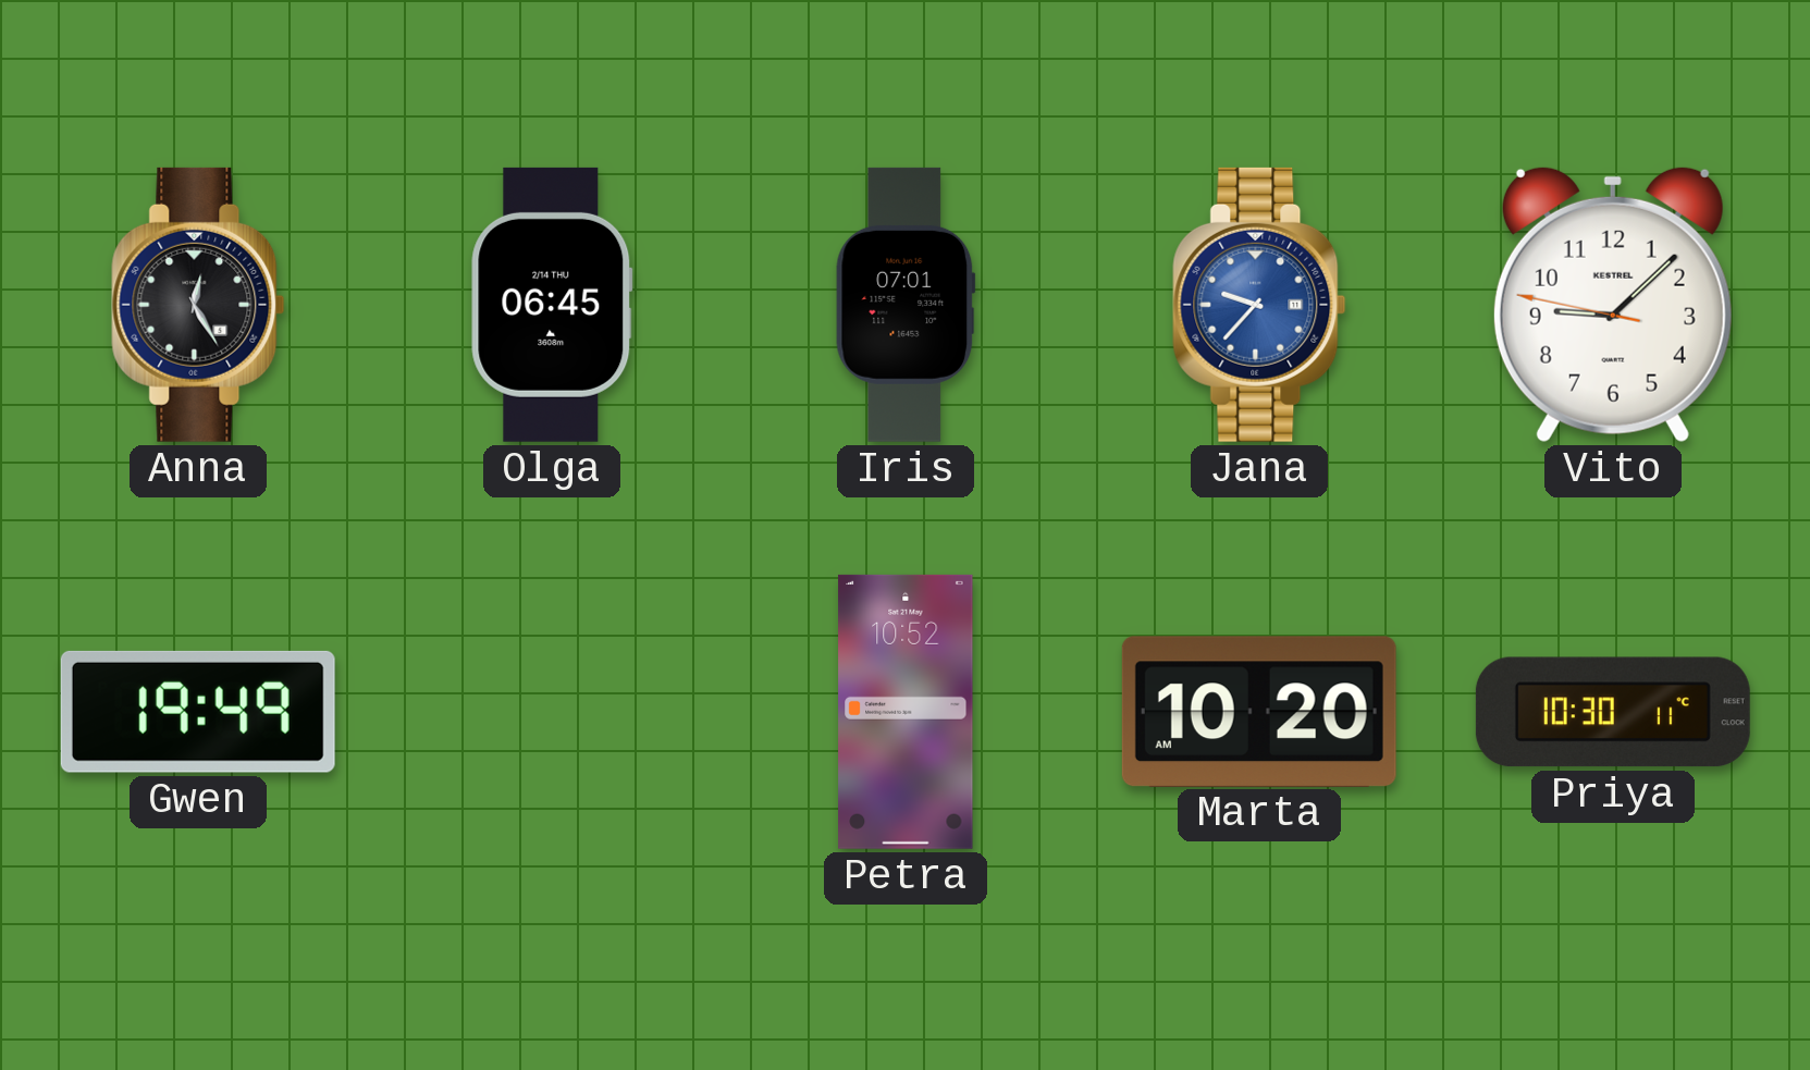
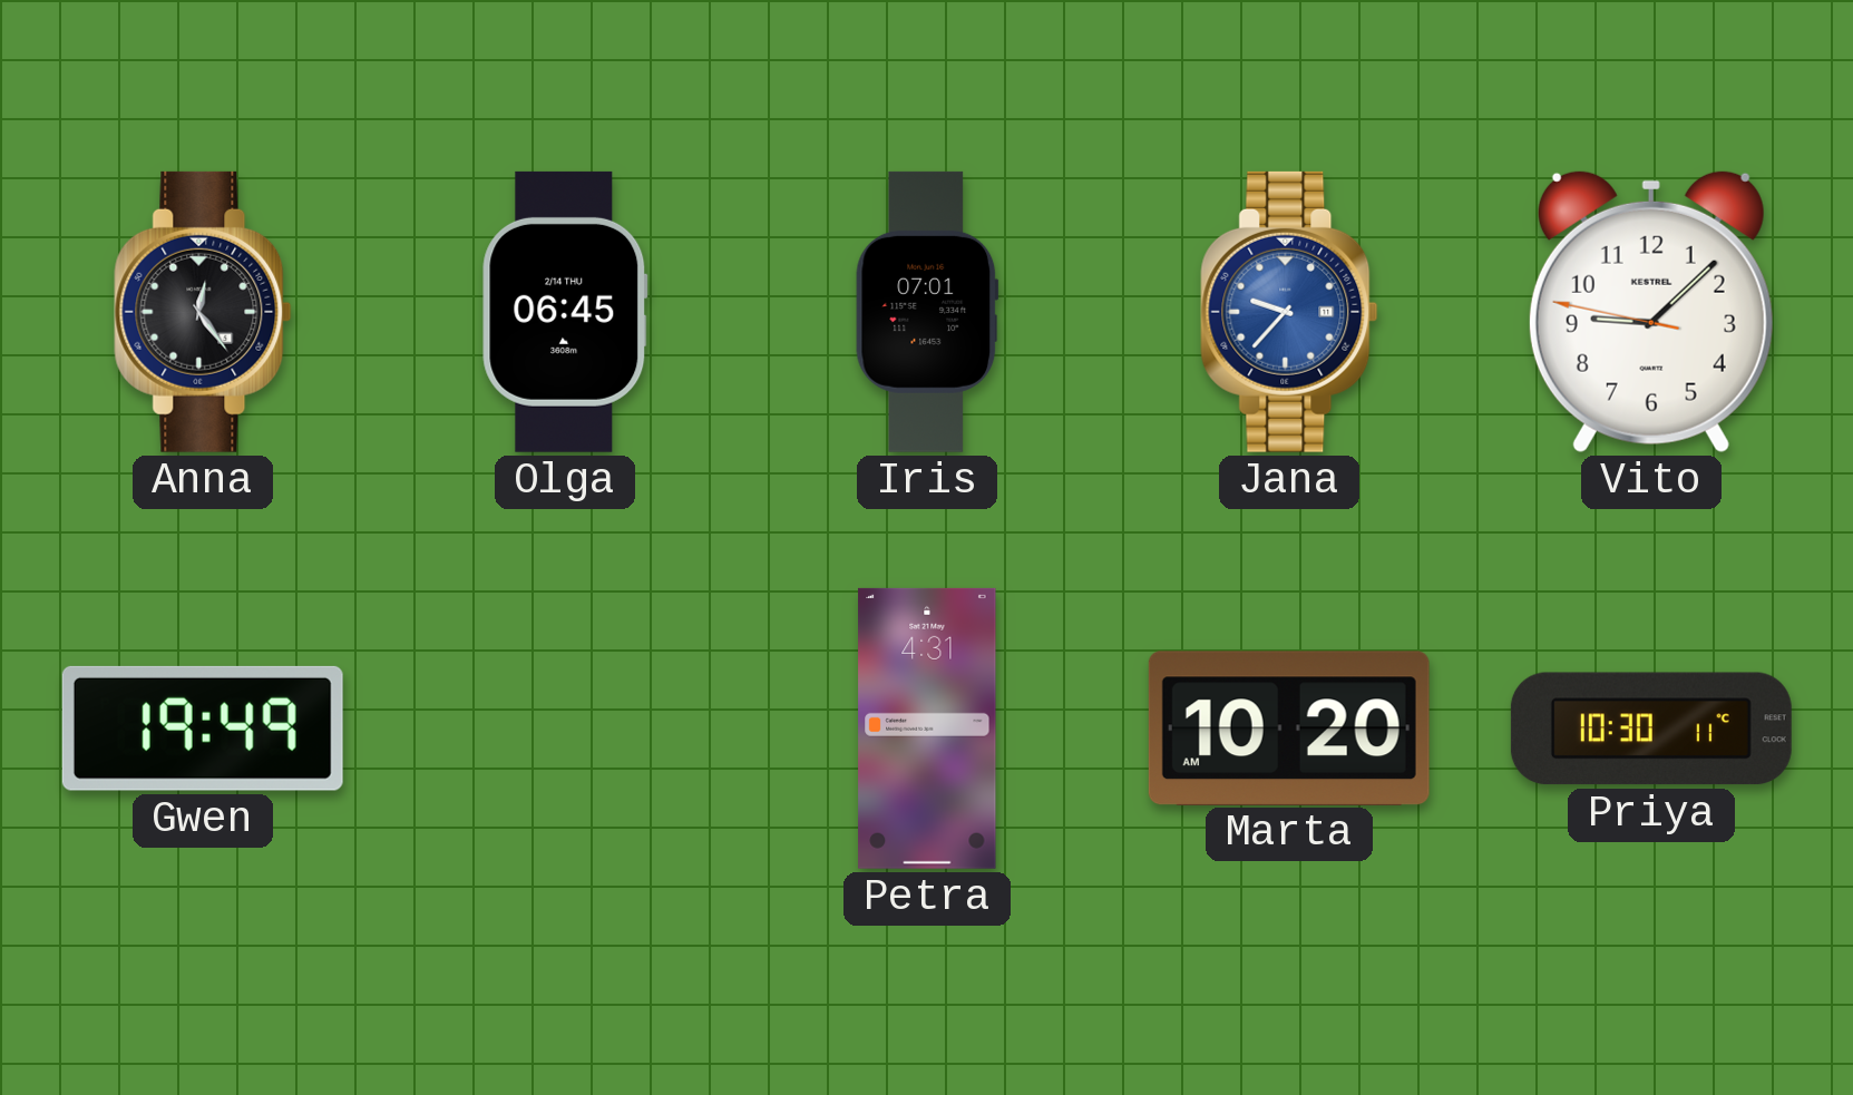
Anna: 12:25 -> 12:24
Petra: 10:52 -> 4:31
